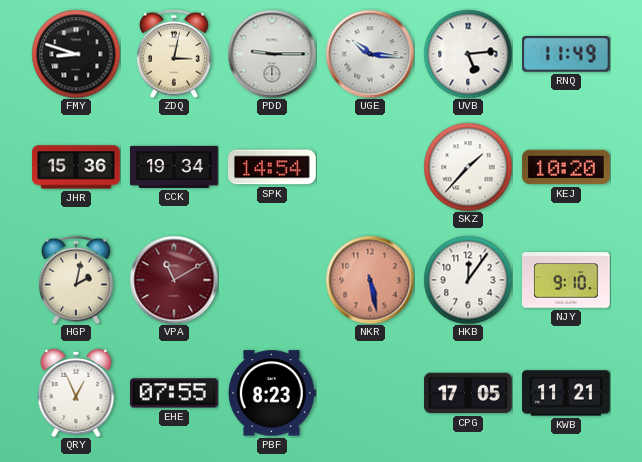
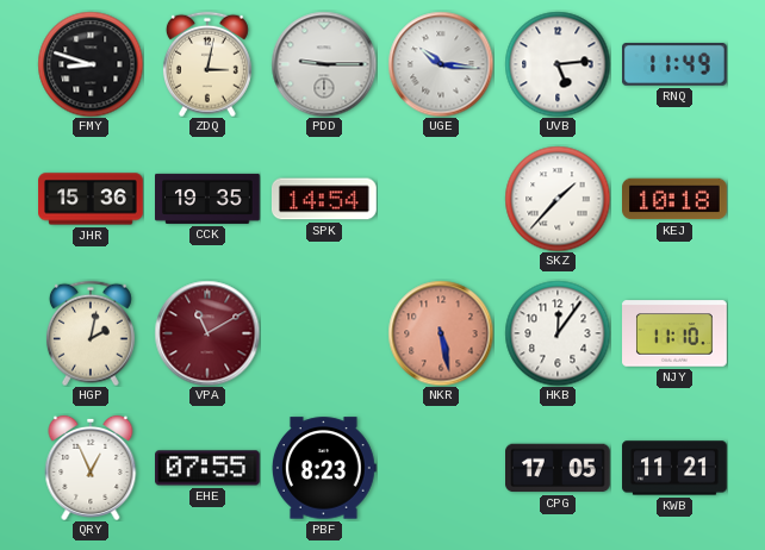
CCK: 19:34 -> 19:35
KEJ: 10:20 -> 10:18
NJY: 9:10 -> 11:10
